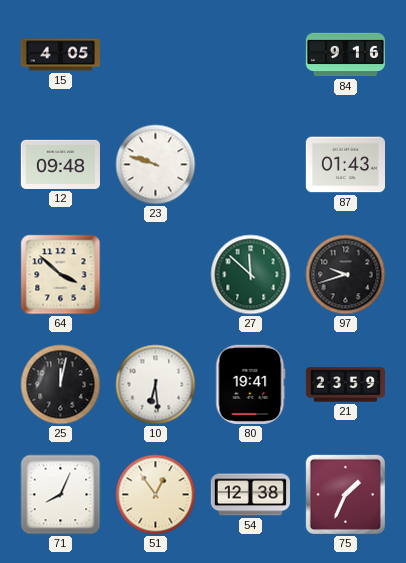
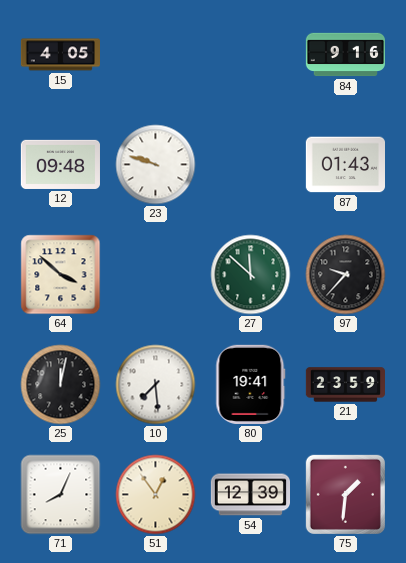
97: 9:42 -> 9:37
10: 6:29 -> 7:29
54: 12:38 -> 12:39
75: 1:34 -> 1:31
